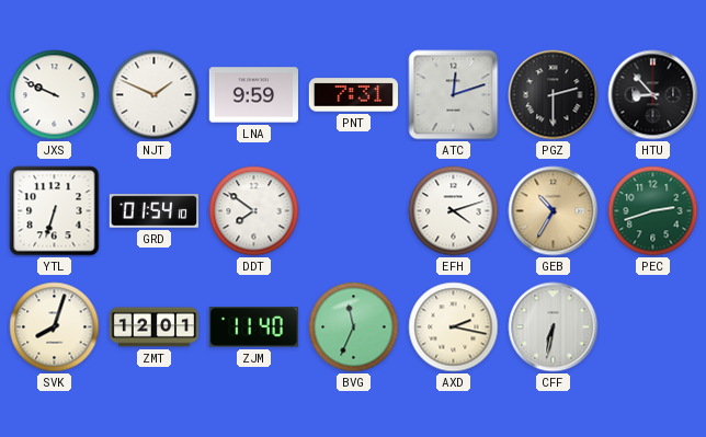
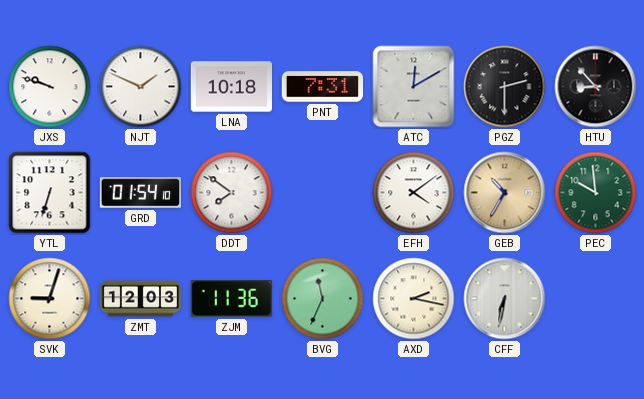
JXS: 9:49 -> 9:48
LNA: 9:59 -> 10:18
ATC: 12:12 -> 12:10
EFH: 4:12 -> 4:09
PEC: 2:42 -> 9:59
SVK: 8:03 -> 9:03
ZMT: 12:01 -> 12:03
ZJM: 11:40 -> 11:36
